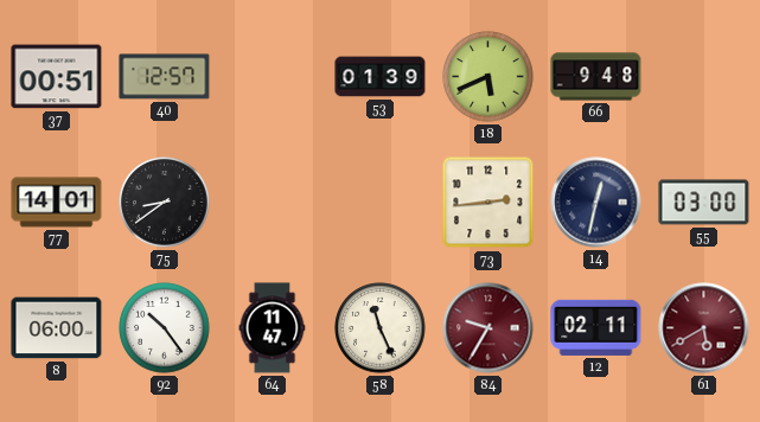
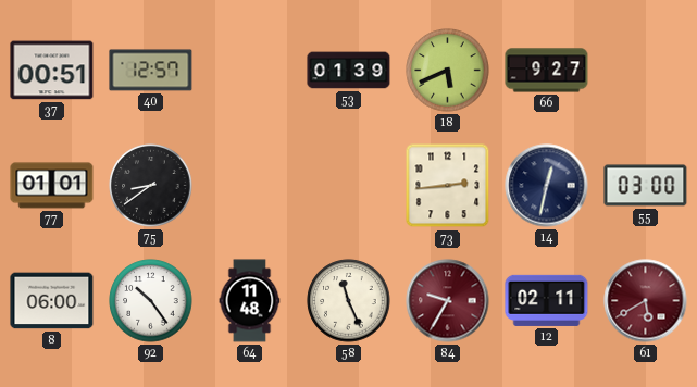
66: 9:48 -> 9:27
77: 14:01 -> 01:01
64: 11:47 -> 11:48
